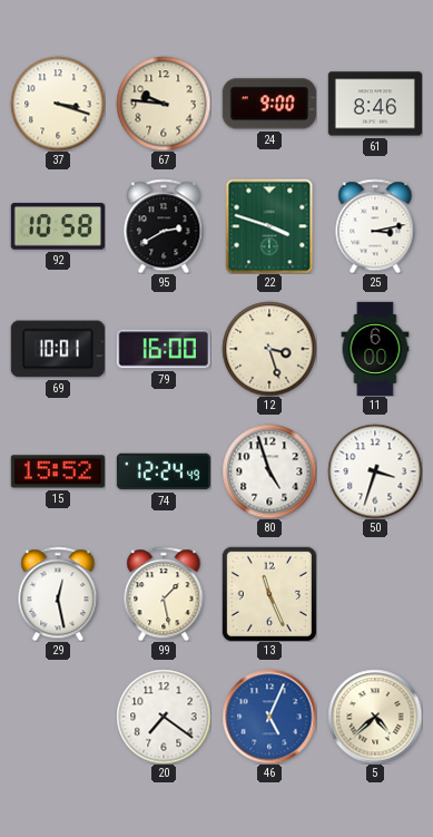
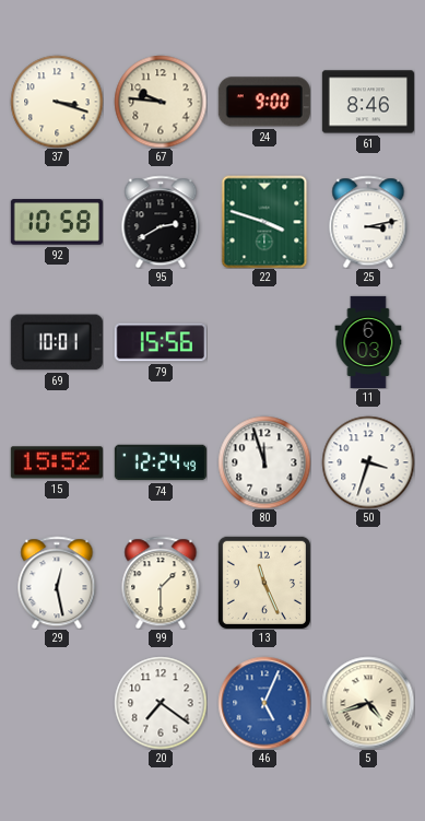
79: 16:00 -> 15:56
12: 3:27 -> none
11: 6:00 -> 6:03
80: 4:57 -> 11:57
99: 1:28 -> 1:30
5: 4:38 -> 4:42
